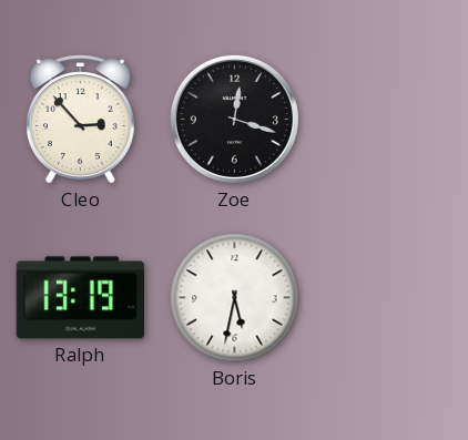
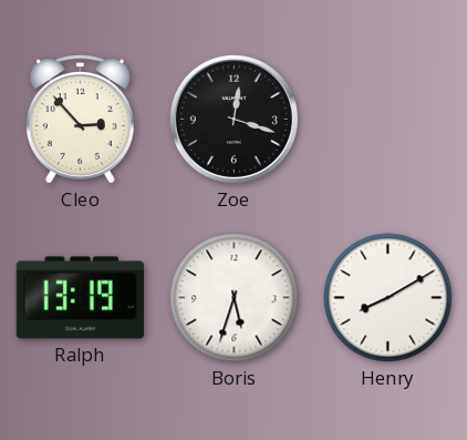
Boris: 5:32 -> 5:33
Henry: none -> 8:10
